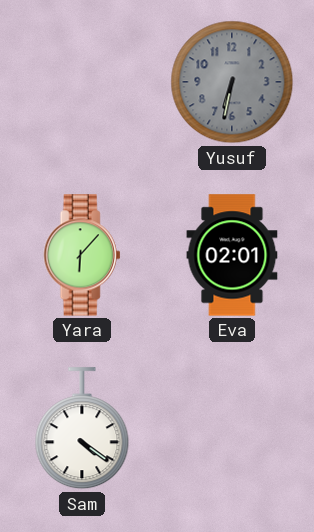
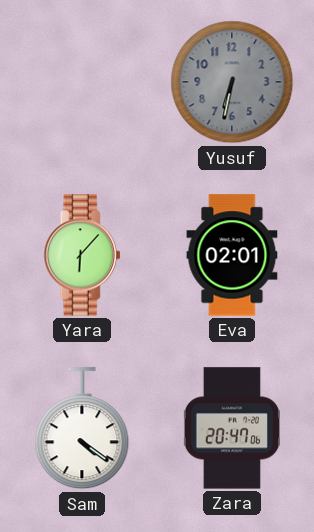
Zara: none -> 20:47
